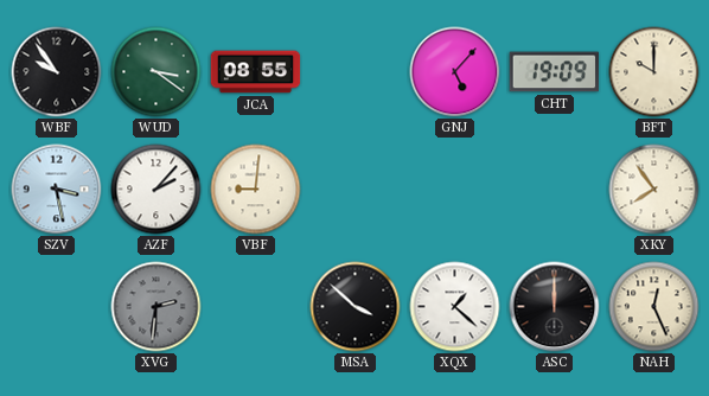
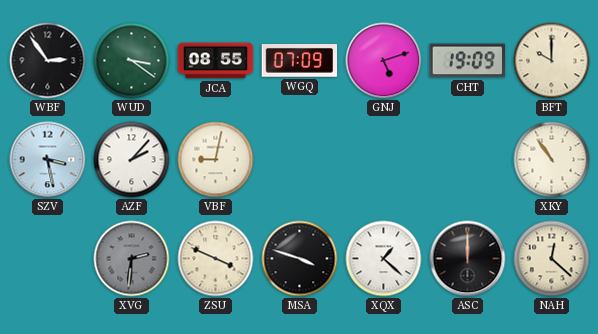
WBF: 9:54 -> 2:54
WGQ: none -> 07:09
GNJ: 5:07 -> 5:12
VBF: 9:01 -> 9:02
XKY: 7:54 -> 10:54
ZSU: none -> 3:49
MSA: 3:52 -> 3:48
NAH: 12:26 -> 12:22
